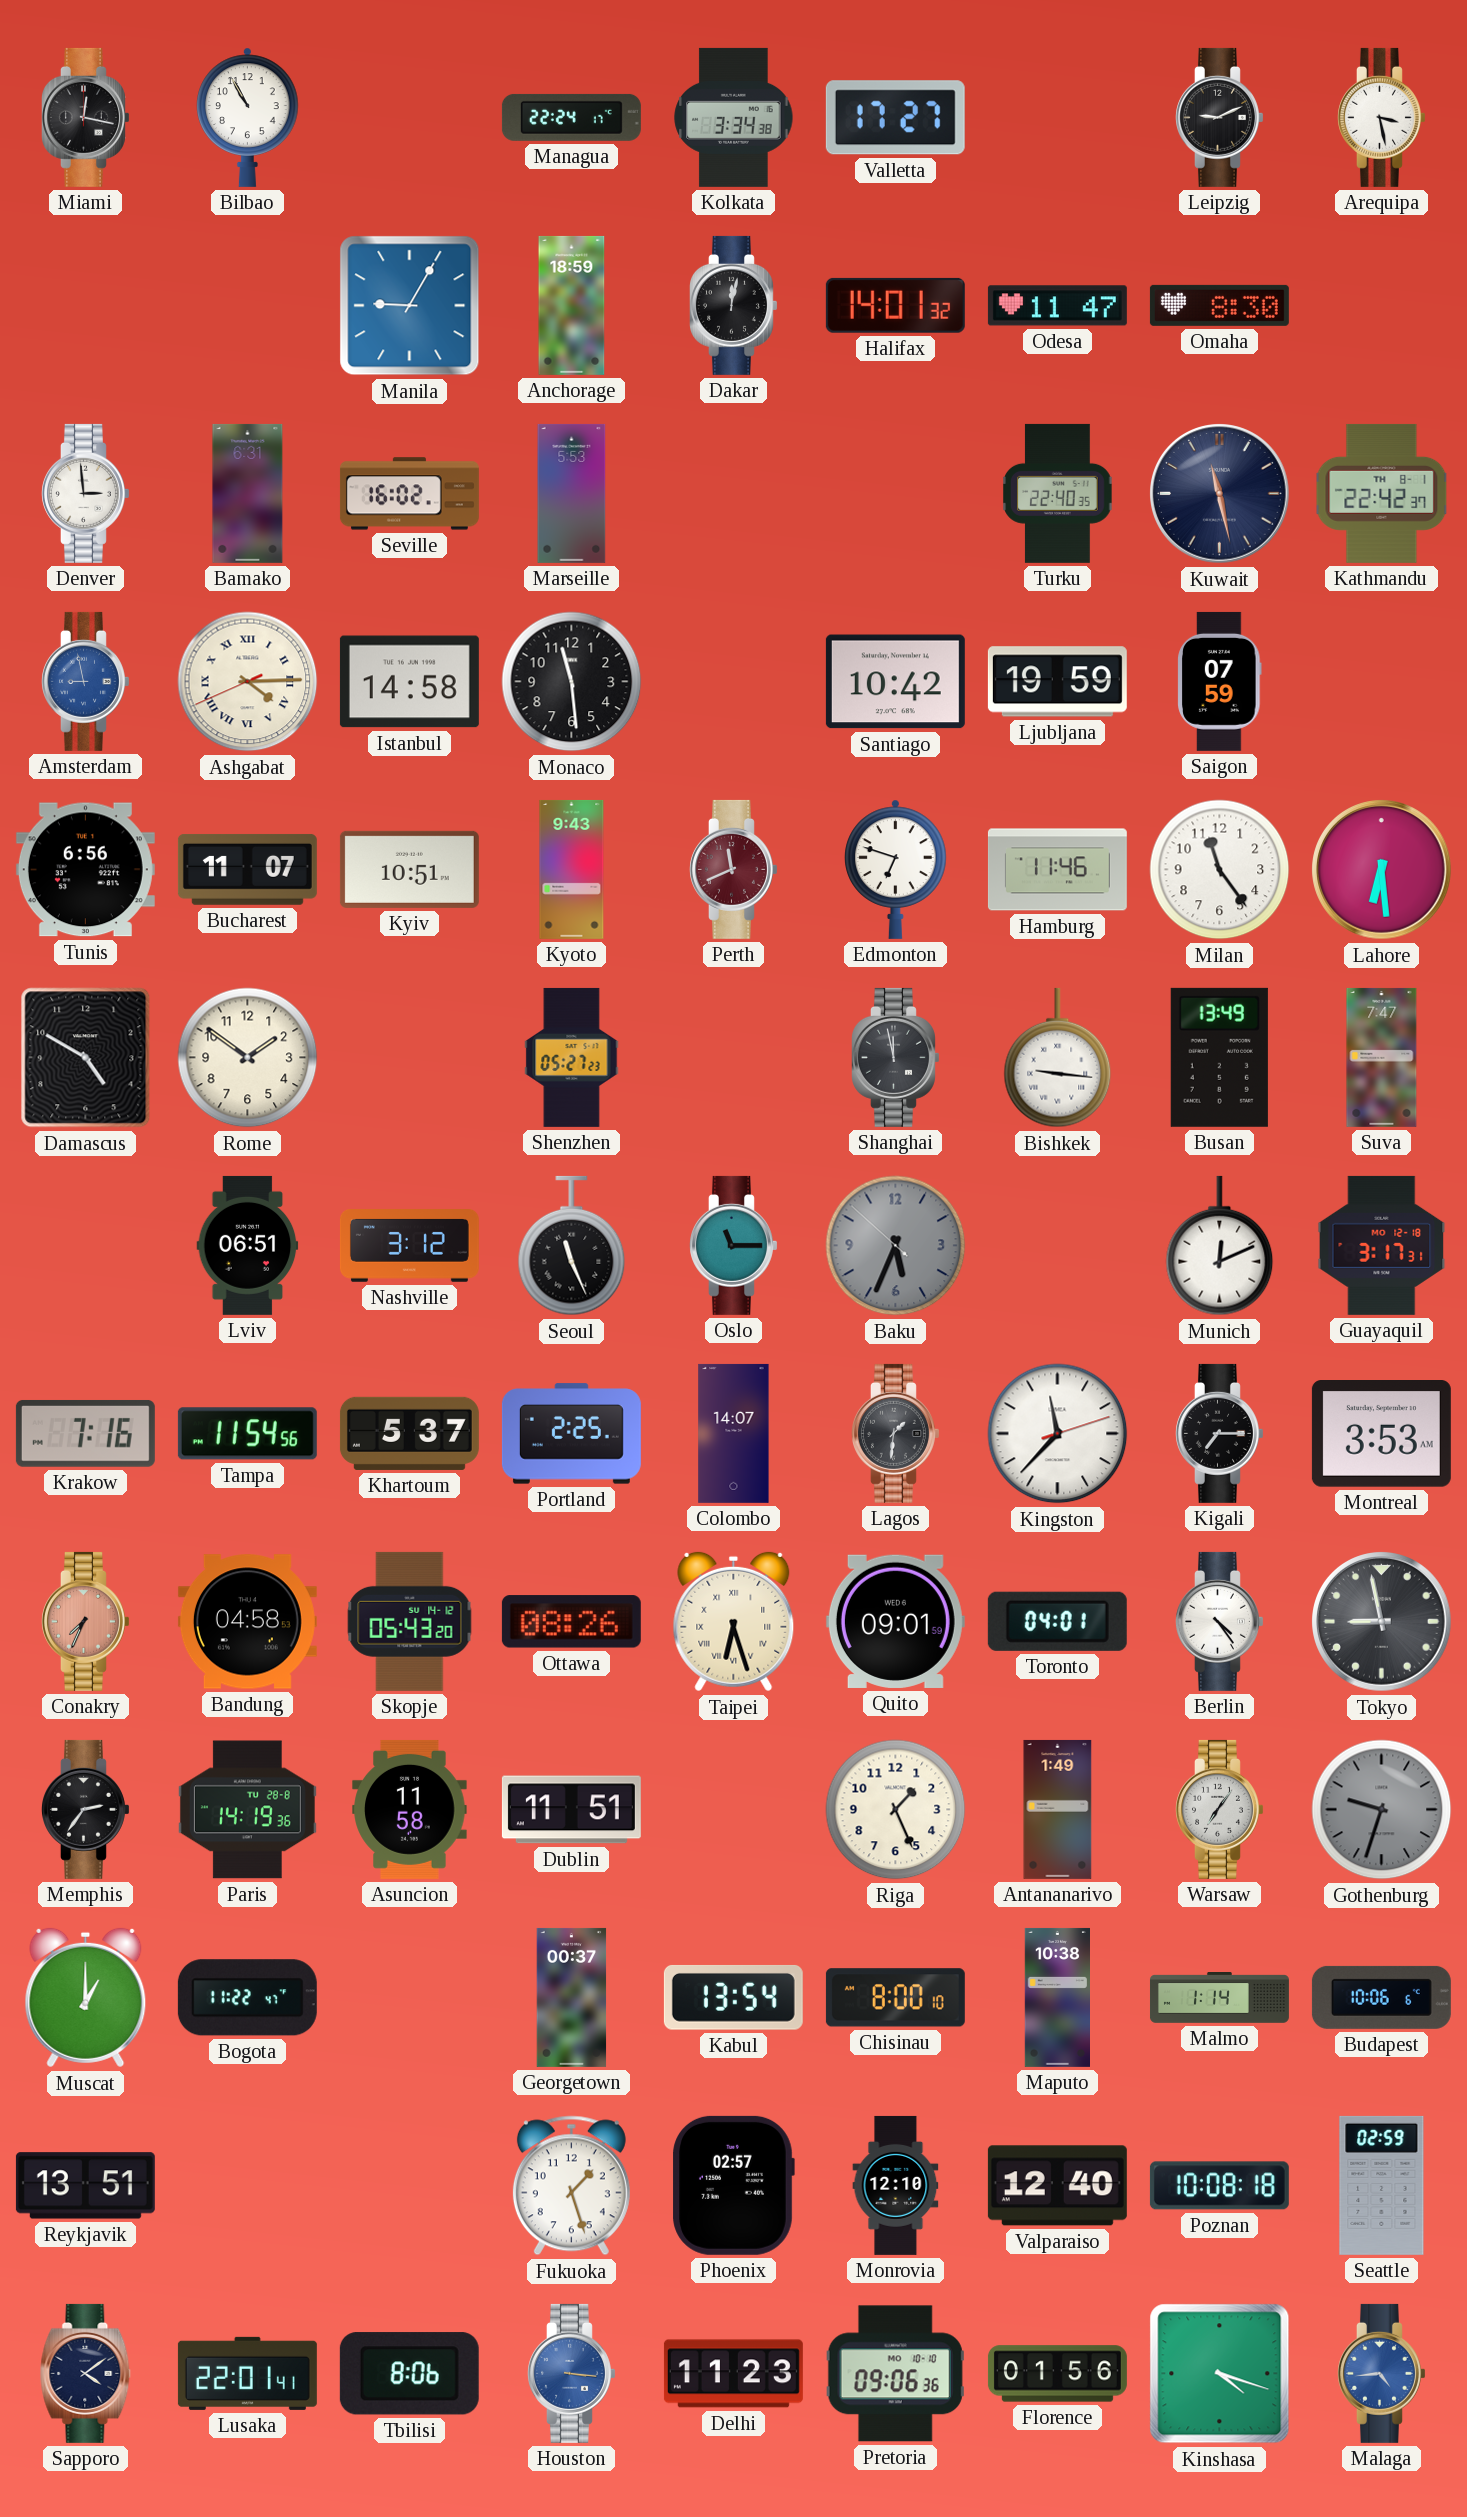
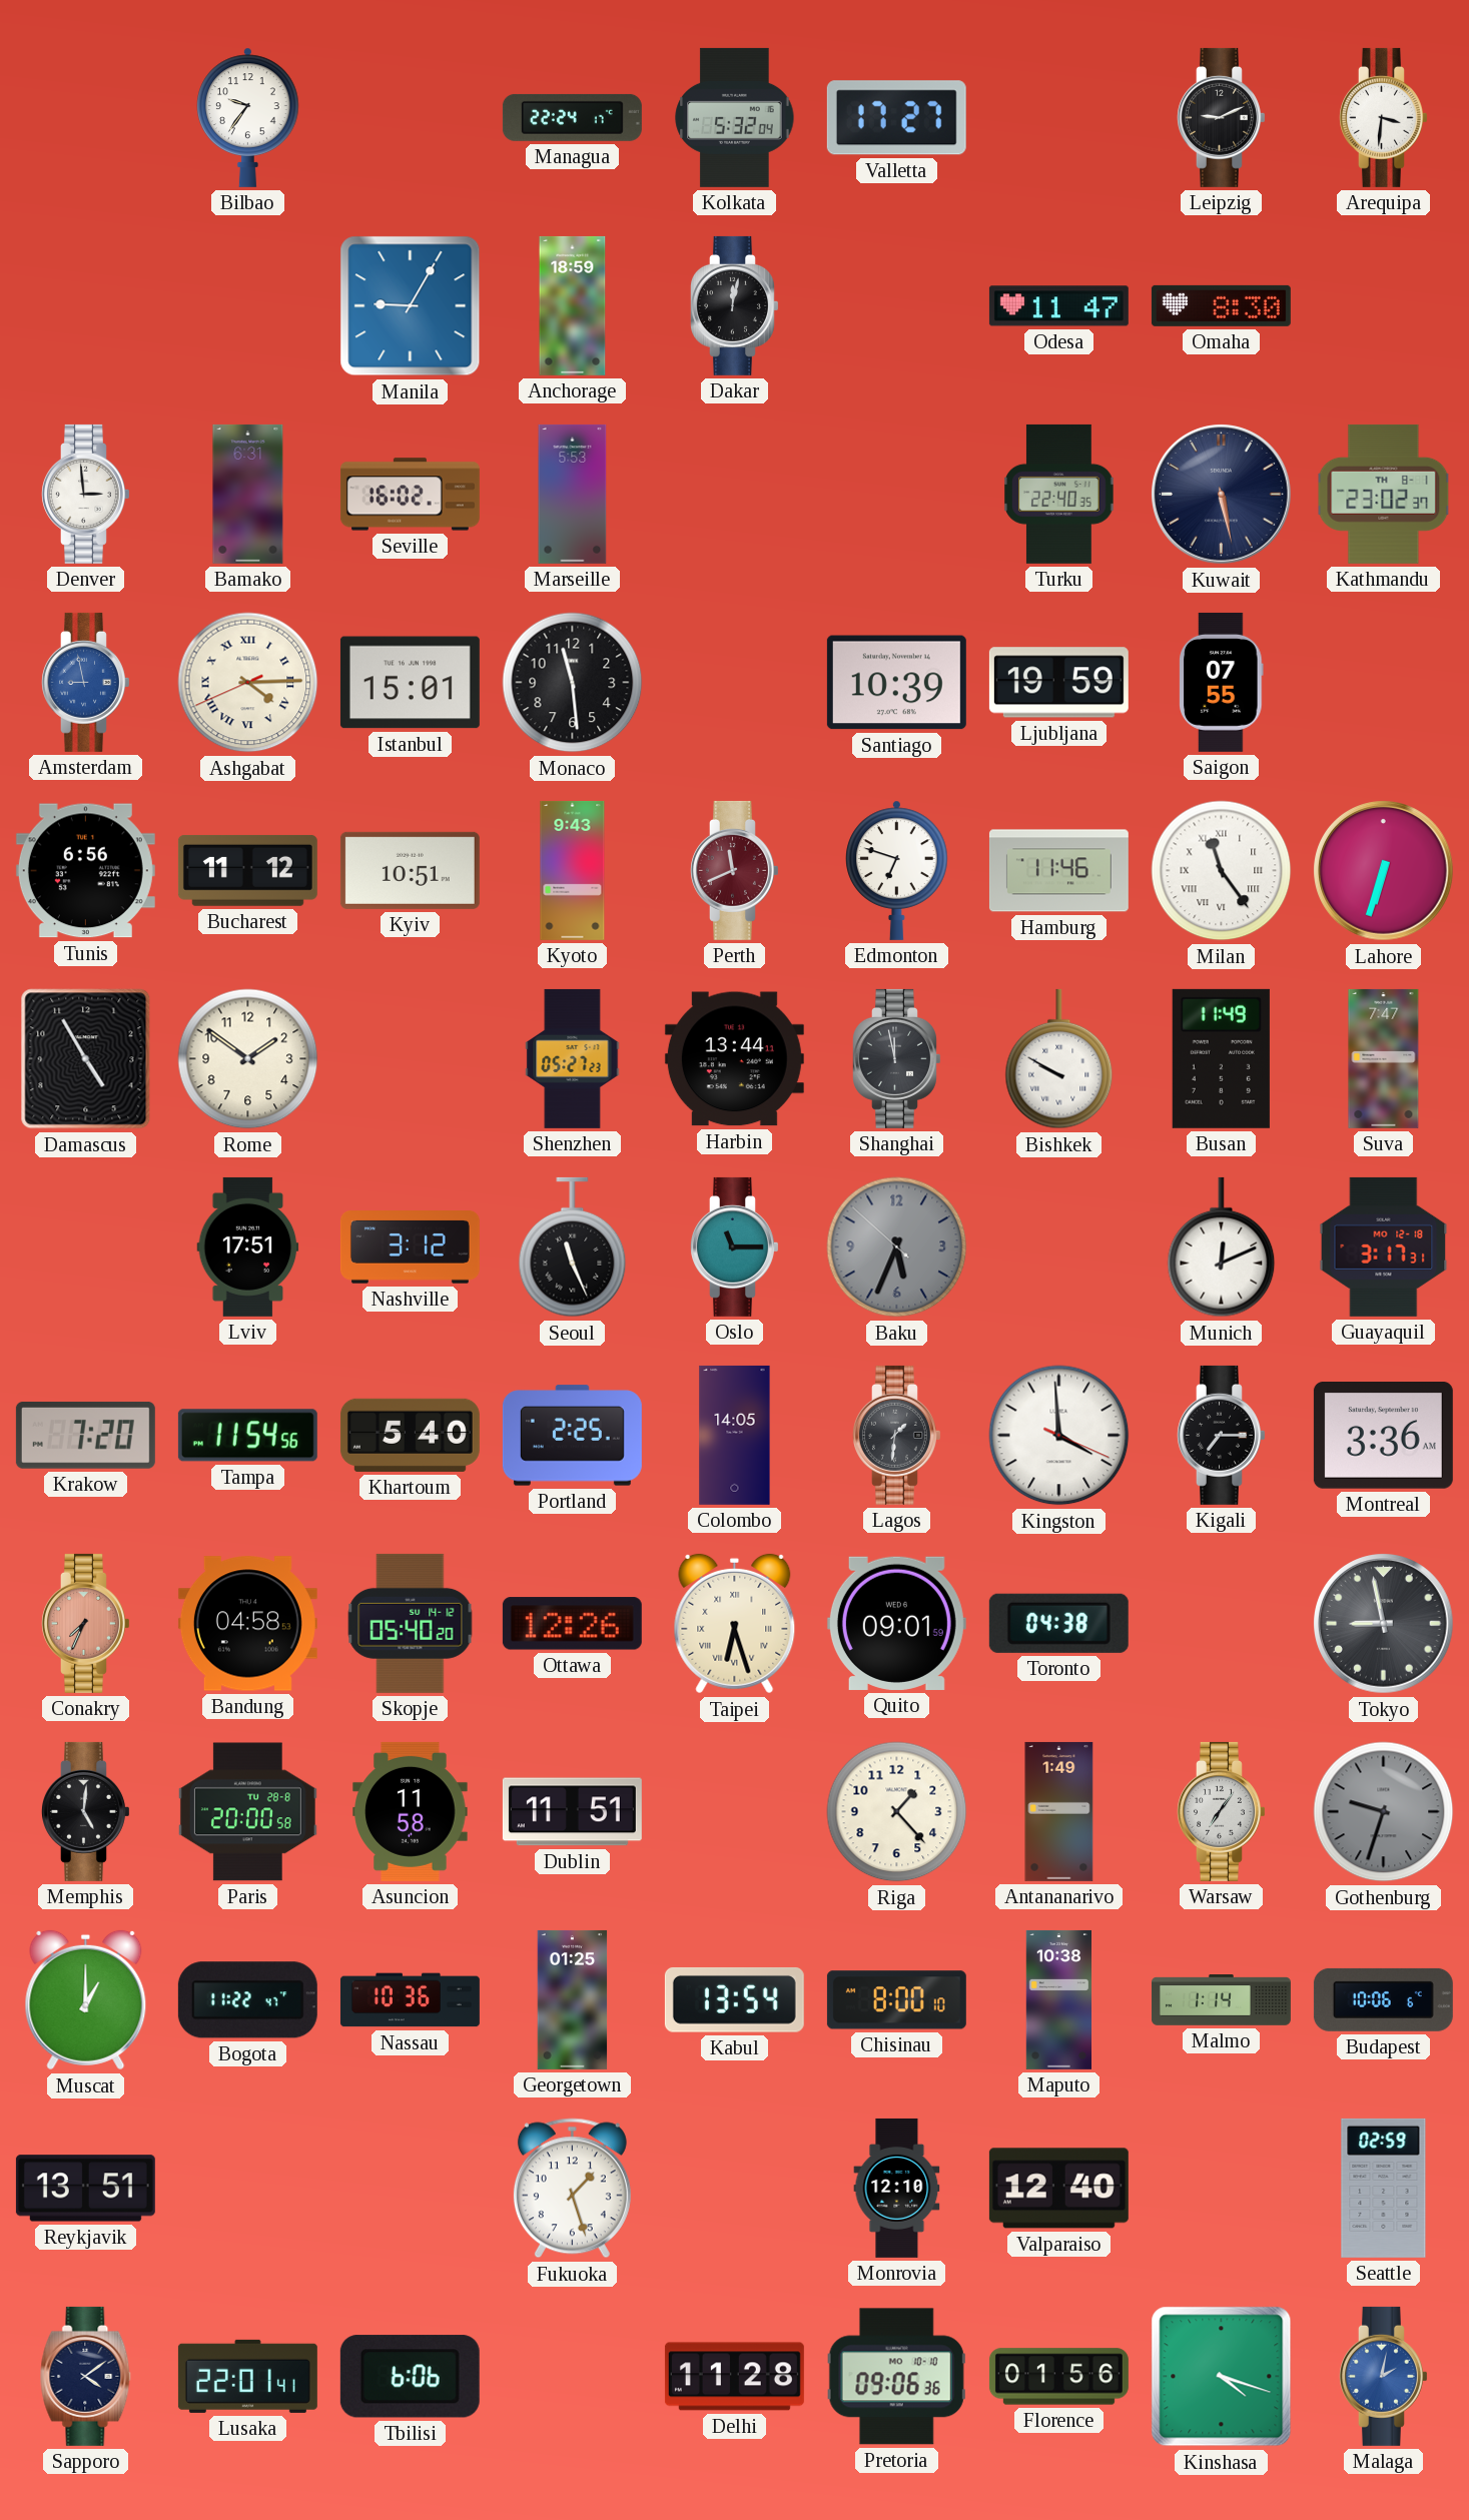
Miami: 12:17 -> none
Bilbao: 10:55 -> 9:36
Kolkata: 3:34 -> 5:32
Arequipa: 3:28 -> 3:31
Halifax: 14:01 -> none
Kuwait: 11:28 -> 5:28
Kathmandu: 22:42 -> 23:02
Istanbul: 14:58 -> 15:01
Santiago: 10:42 -> 10:39
Saigon: 07:59 -> 07:55
Bucharest: 11:07 -> 11:12
Milan numerals: Arabic -> Roman
Lahore: 6:29 -> 6:33
Damascus: 4:50 -> 4:55
Harbin: none -> 13:44
Bishkek: 9:16 -> 9:50
Busan: 13:49 -> 11:49
Lviv: 06:51 -> 17:51
Krakow: 7:16 -> 7:20
Khartoum: 5:37 -> 5:40
Colombo: 14:07 -> 14:05
Kingston: 11:37 -> 3:59
Montreal: 3:53 -> 3:36
Skopje: 05:43 -> 05:40
Ottawa: 08:26 -> 12:26
Toronto: 04:01 -> 04:38
Berlin: 4:24 -> none
Memphis: 2:36 -> 5:01
Paris: 14:19 -> 20:00
Riga: 1:26 -> 1:23
Nassau: none -> 10:36
Georgetown: 00:37 -> 01:25
Phoenix: 02:57 -> none
Poznan: 10:08 -> none
Tbilisi: 8:06 -> 6:06
Houston: 3:16 -> none
Delhi: 11:23 -> 11:28
Malaga: 4:44 -> 2:02
